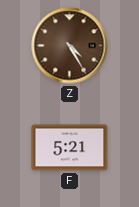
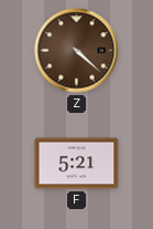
Z: 4:25 -> 4:22
